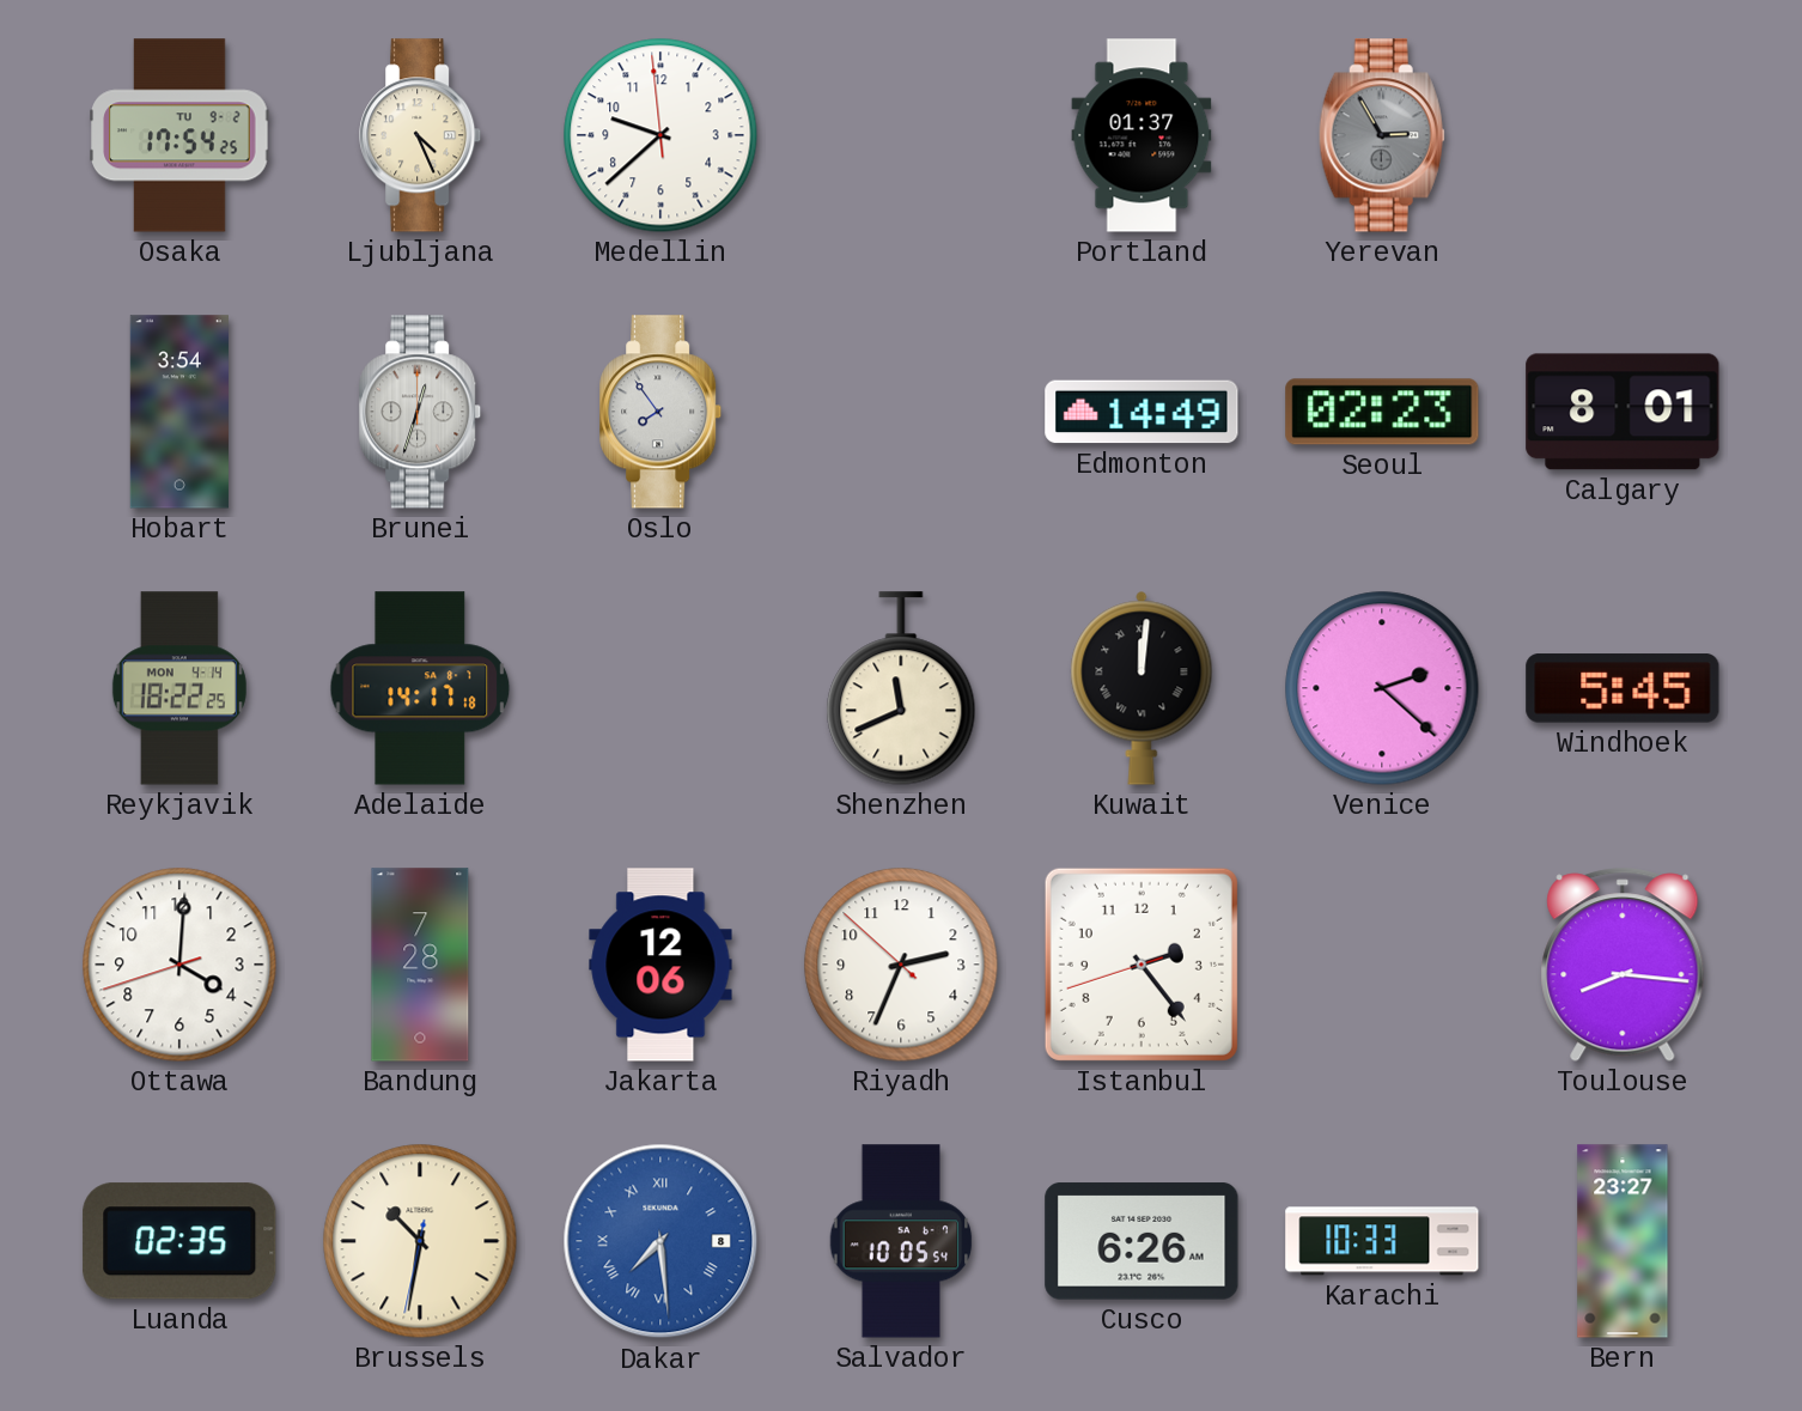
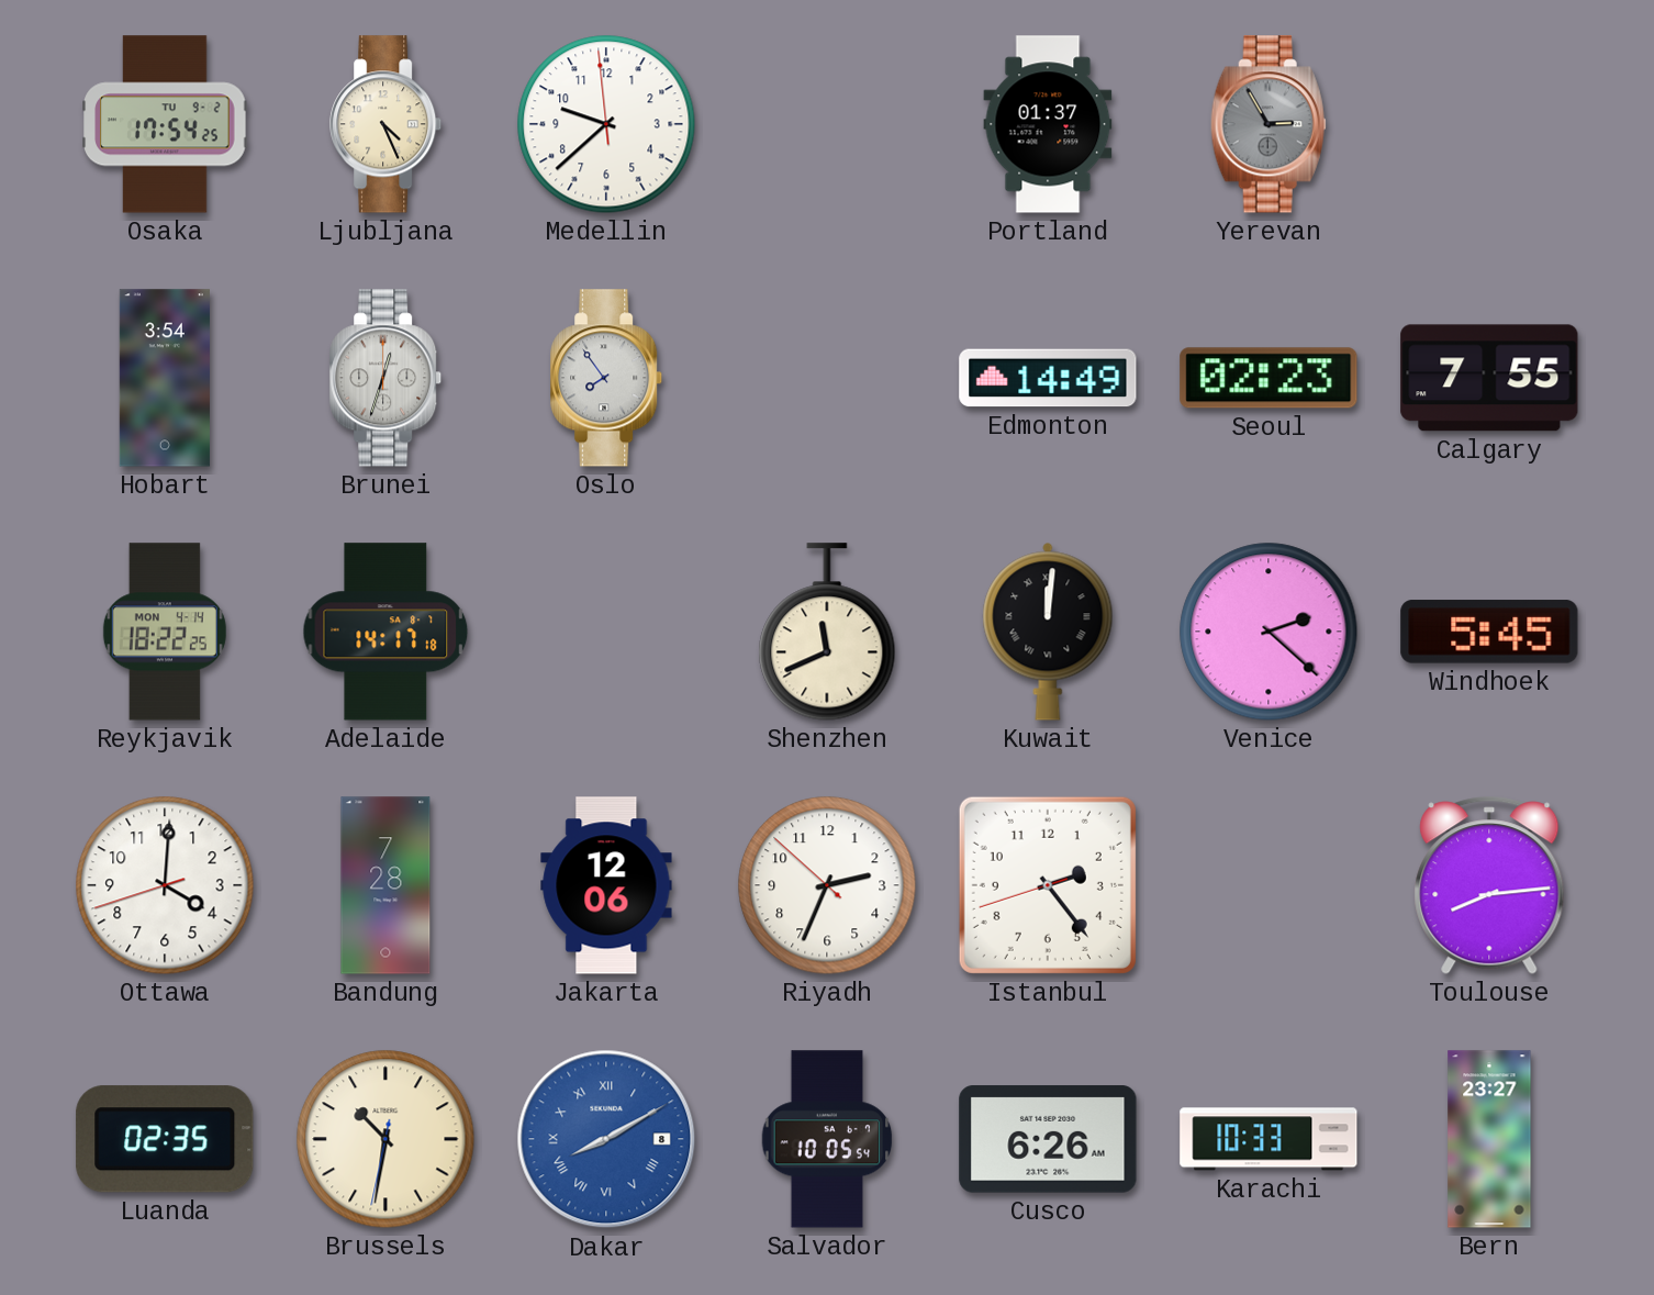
Calgary: 8:01 -> 7:55
Toulouse: 8:16 -> 8:14
Dakar: 7:29 -> 8:10
